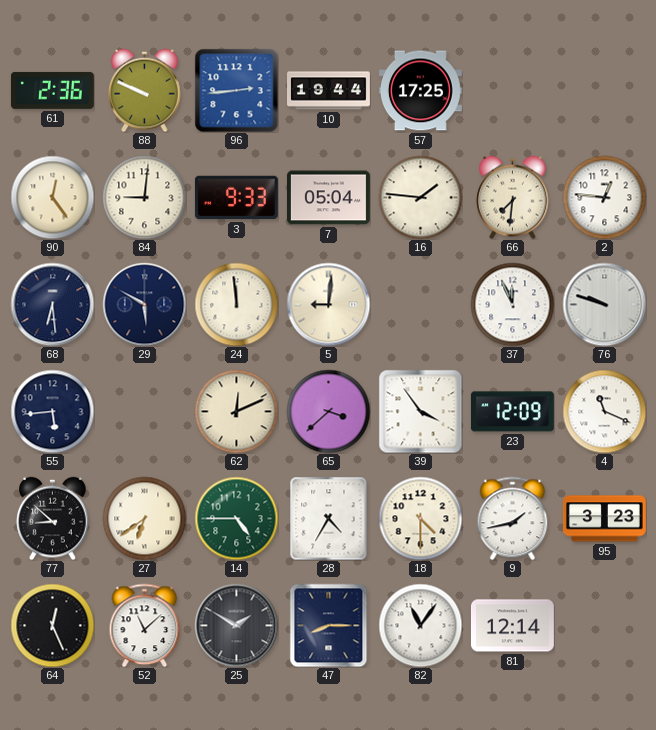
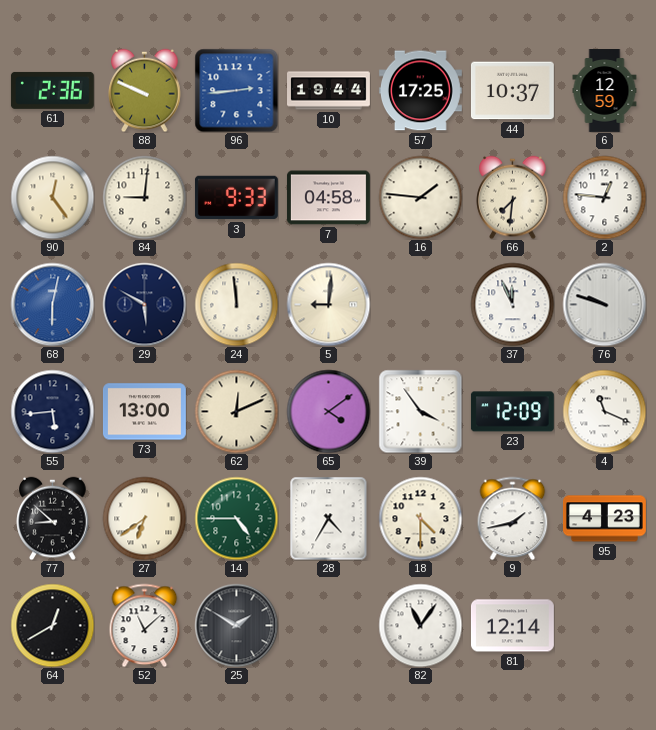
44: none -> 10:37
6: none -> 12:59
7: 05:04 -> 04:58
68: 6:29 -> 6:02
68 dial: navy -> blue
73: none -> 13:00
65: 3:38 -> 4:09
95: 3:23 -> 4:23
64: 12:26 -> 12:40
47: 8:15 -> none
